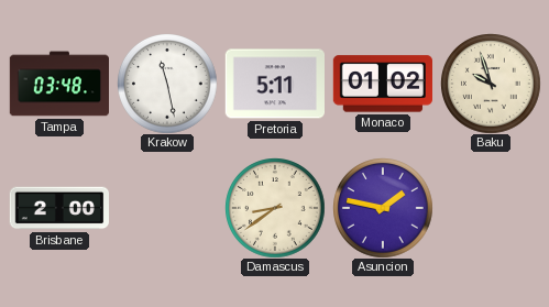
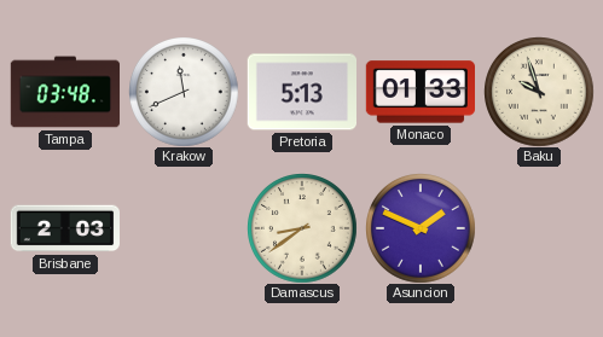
Krakow: 11:28 -> 11:41
Pretoria: 5:11 -> 5:13
Monaco: 01:02 -> 01:33
Brisbane: 2:00 -> 2:03
Asuncion: 1:47 -> 1:49
